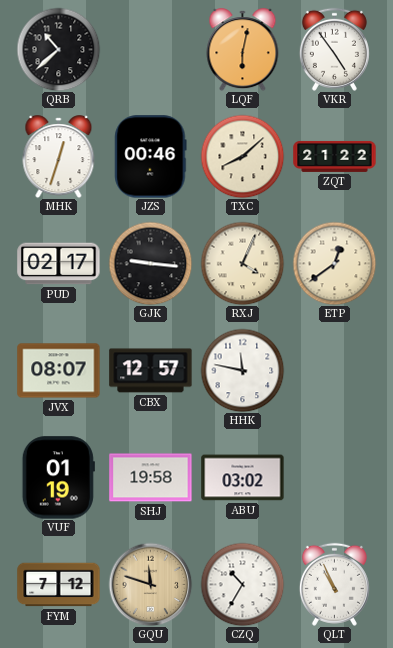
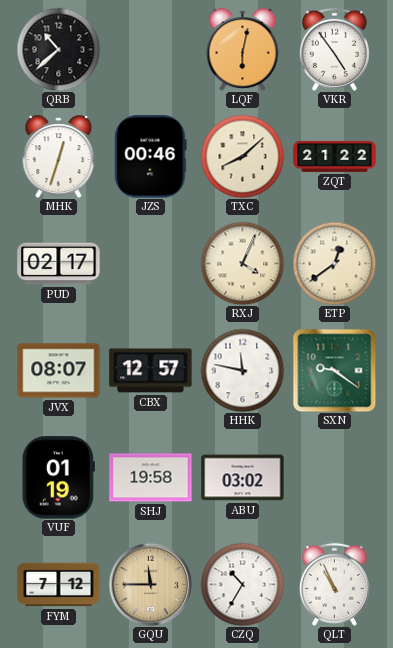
GJK: 9:16 -> none
SXN: none -> 9:21
GQU: 11:48 -> 11:45
